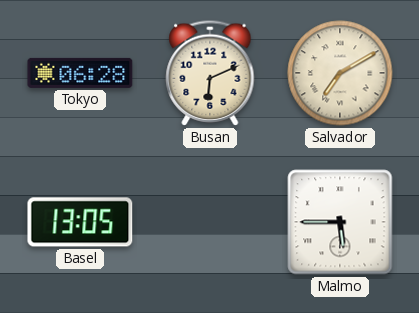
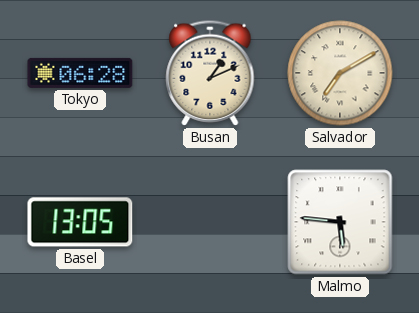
Busan: 6:11 -> 1:11
Malmo: 5:45 -> 5:46
